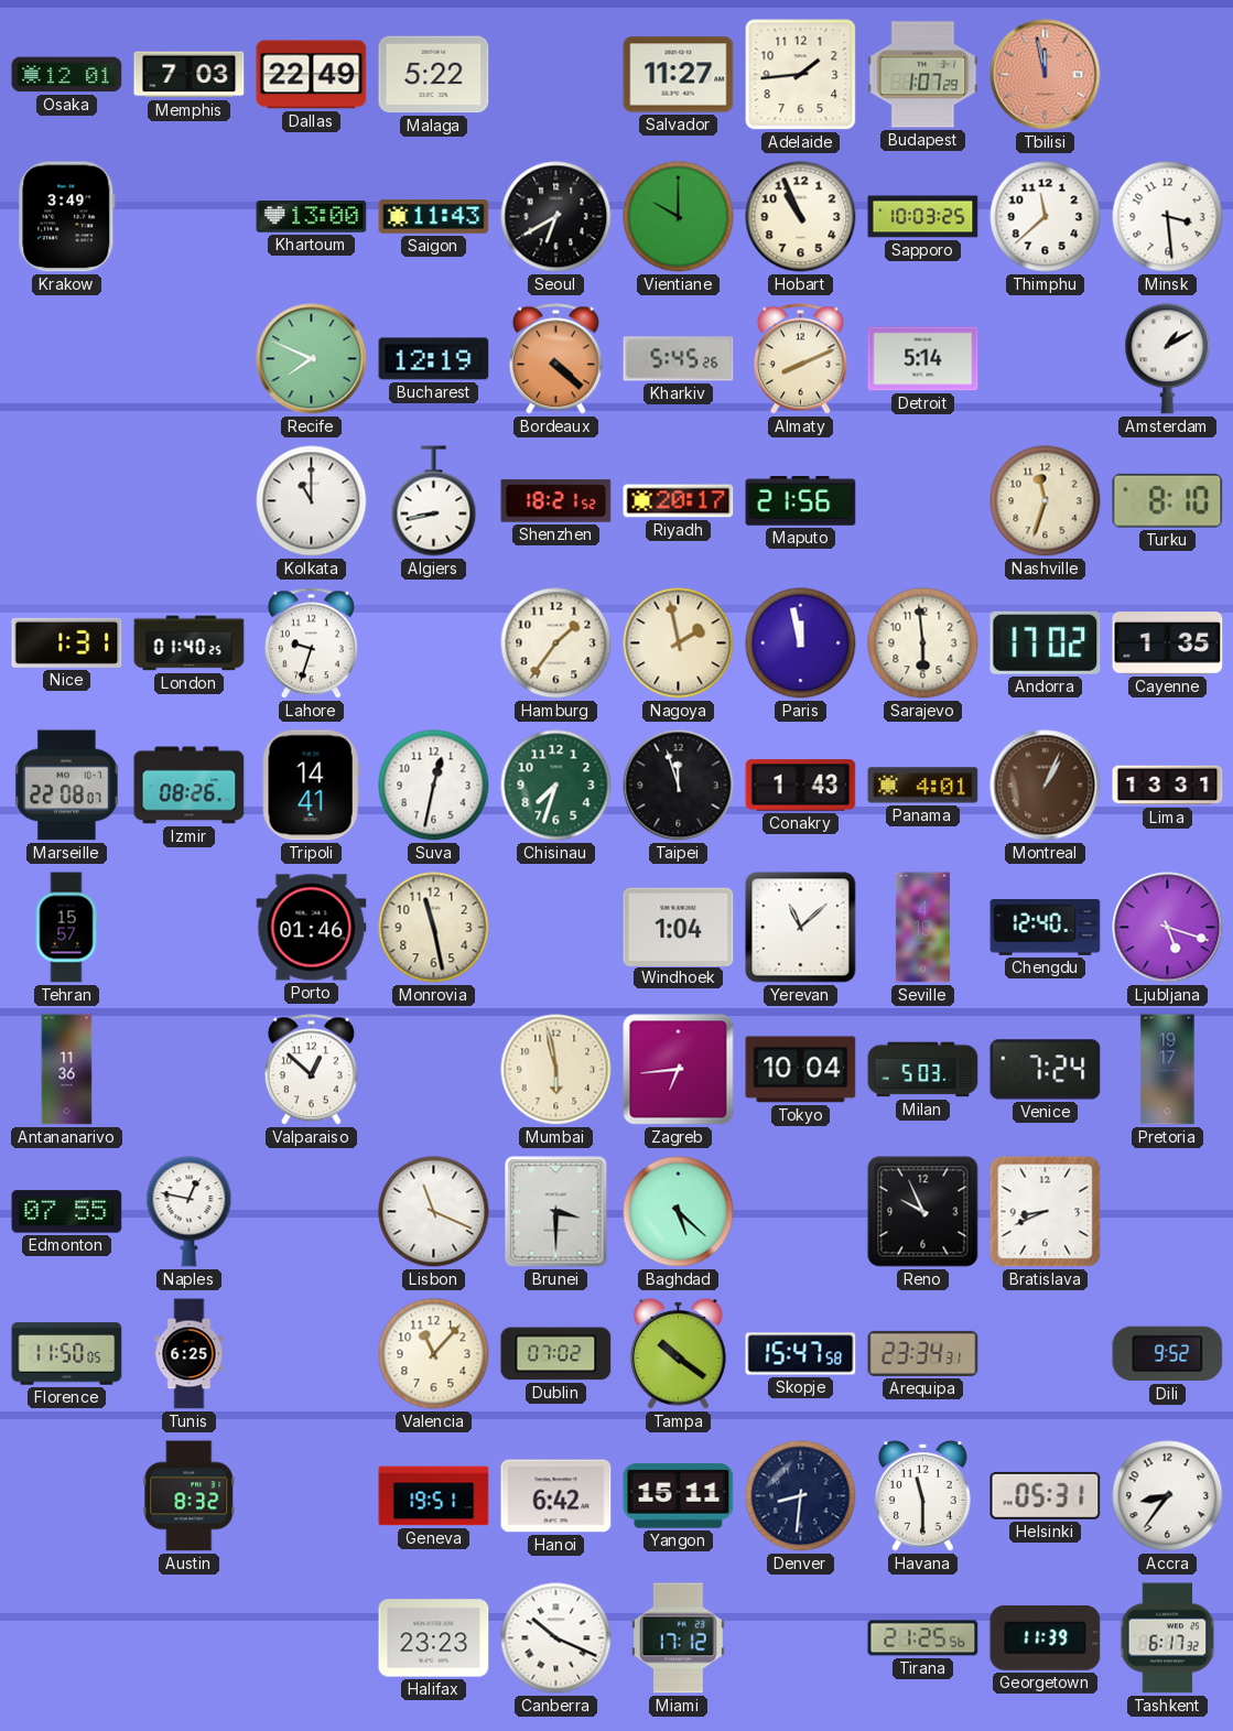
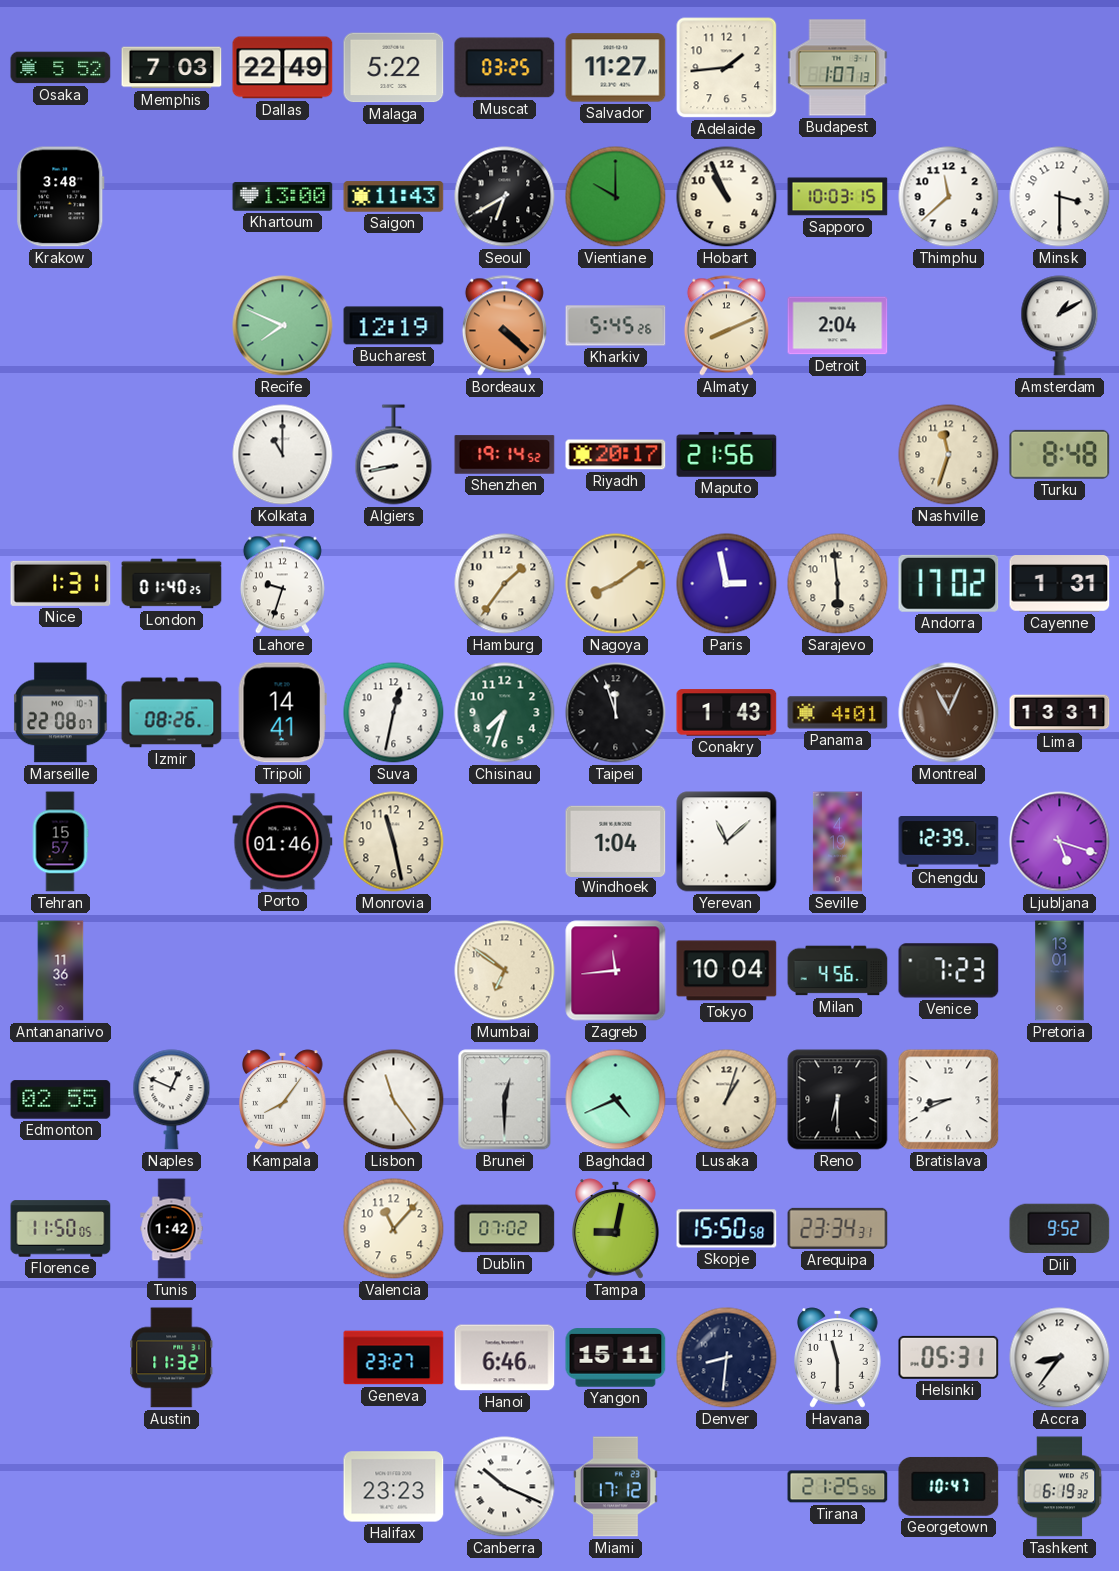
Osaka: 12:01 -> 5:52
Muscat: none -> 03:25
Budapest: 1:07:29 -> 1:07:13
Tbilisi: 11:58 -> none
Krakow: 3:49 -> 3:48
Sapporo: 10:03:25 -> 10:03:15
Minsk: 3:29 -> 3:30
Detroit: 5:14 -> 2:04
Shenzhen: 18:21 -> 19:14
Turku: 8:10 -> 8:48
Nagoya: 1:58 -> 8:09
Paris: 11:58 -> 2:58
Cayenne: 1:35 -> 1:31
Montreal: 1:04 -> 11:04
Chengdu: 12:40 -> 12:39
Valparaiso: 12:52 -> none
Mumbai: 5:58 -> 6:51
Zagreb: 6:44 -> 11:44
Milan: 5:03 -> 4:56
Venice: 7:24 -> 7:23
Pretoria: 19:17 -> 13:01
Edmonton: 07:55 -> 02:55
Naples: 12:47 -> 12:49
Kampala: none -> 8:06
Lisbon: 11:19 -> 11:24
Brunei: 3:30 -> 12:30
Baghdad: 5:22 -> 4:41
Lusaka: none -> 1:03
Reno: 9:56 -> 6:30
Tunis: 6:25 -> 1:42
Tampa: 10:21 -> 9:02
Skopje: 15:47 -> 15:50
Austin: 8:32 -> 11:32
Geneva: 19:51 -> 23:27
Hanoi: 6:42 -> 6:46
Georgetown: 11:39 -> 10:47
Tashkent: 6:17 -> 6:19
